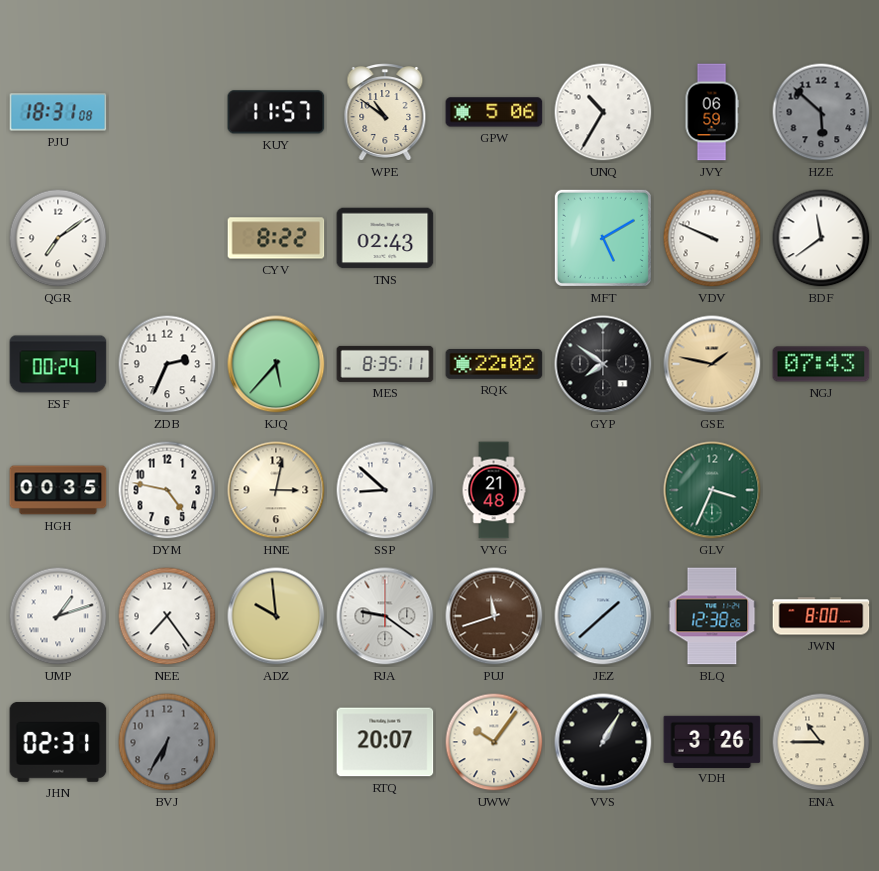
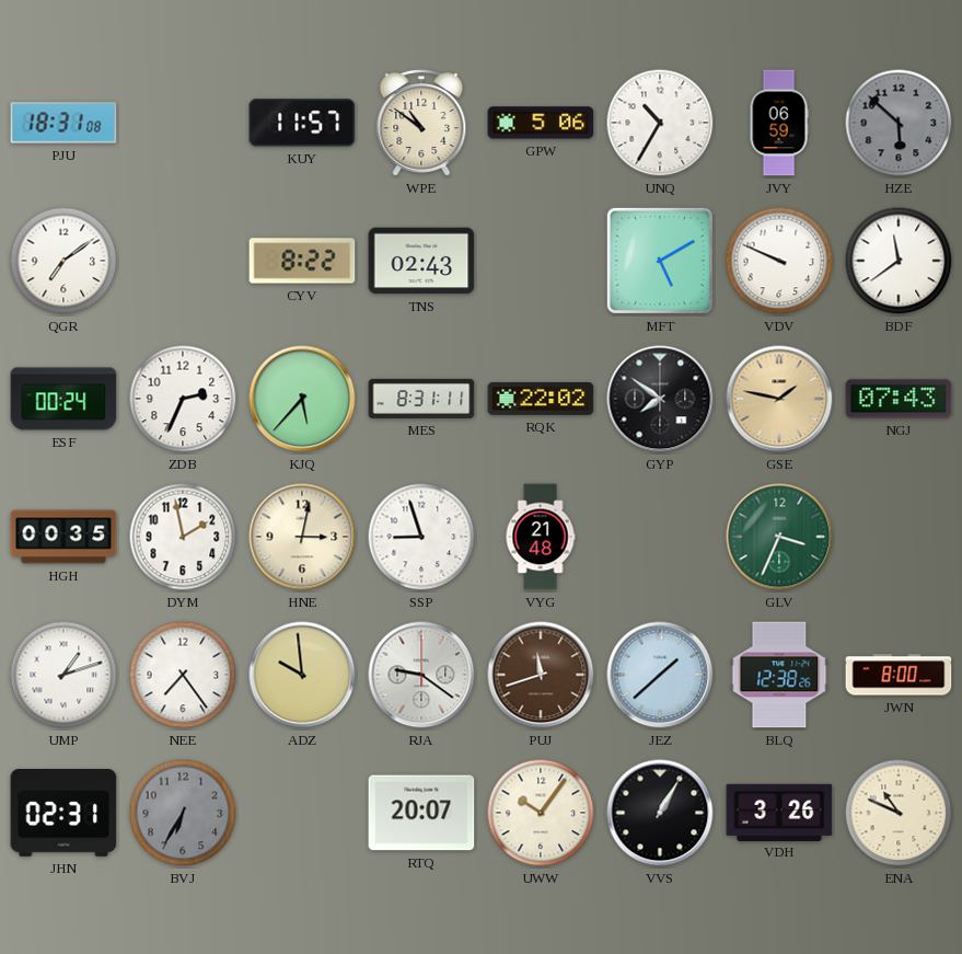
MES: 8:35 -> 8:31
DYM: 4:47 -> 1:58
SSP: 8:52 -> 8:57
ENA: 10:45 -> 10:49
